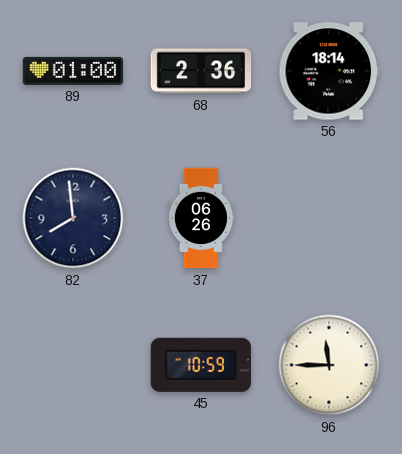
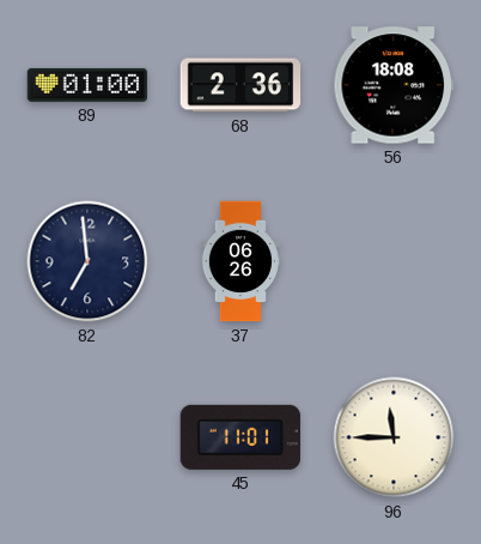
56: 18:14 -> 18:08
82: 7:59 -> 6:59
45: 10:59 -> 11:01
